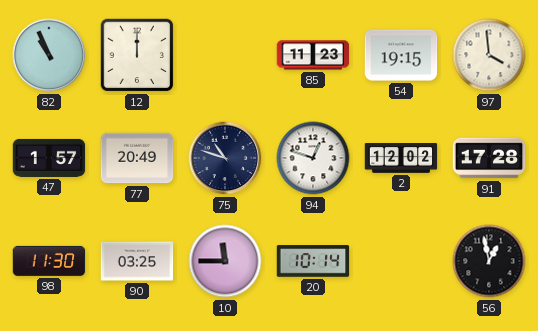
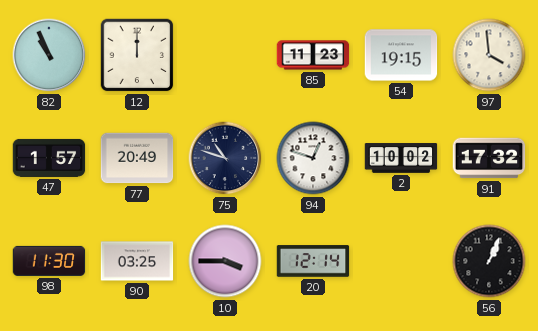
2: 12:02 -> 10:02
91: 17:28 -> 17:32
10: 11:45 -> 3:45
20: 10:14 -> 12:14
56: 12:58 -> 1:04
